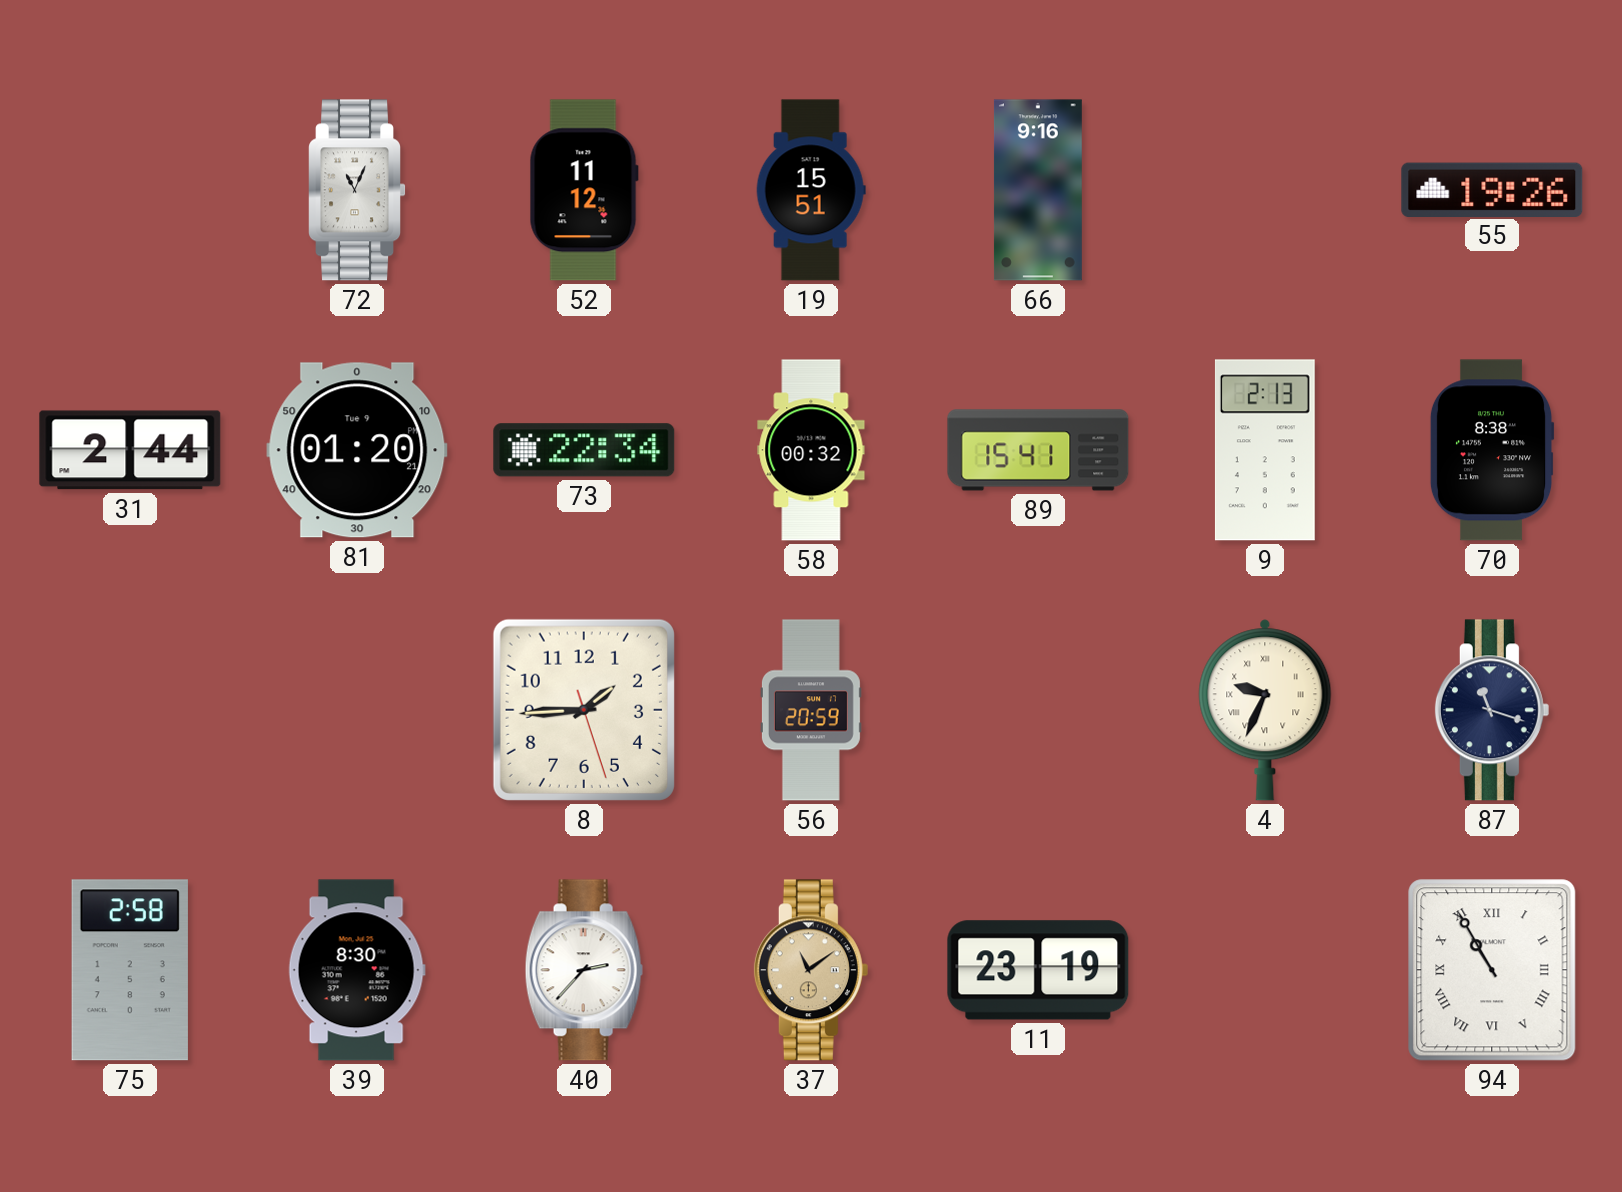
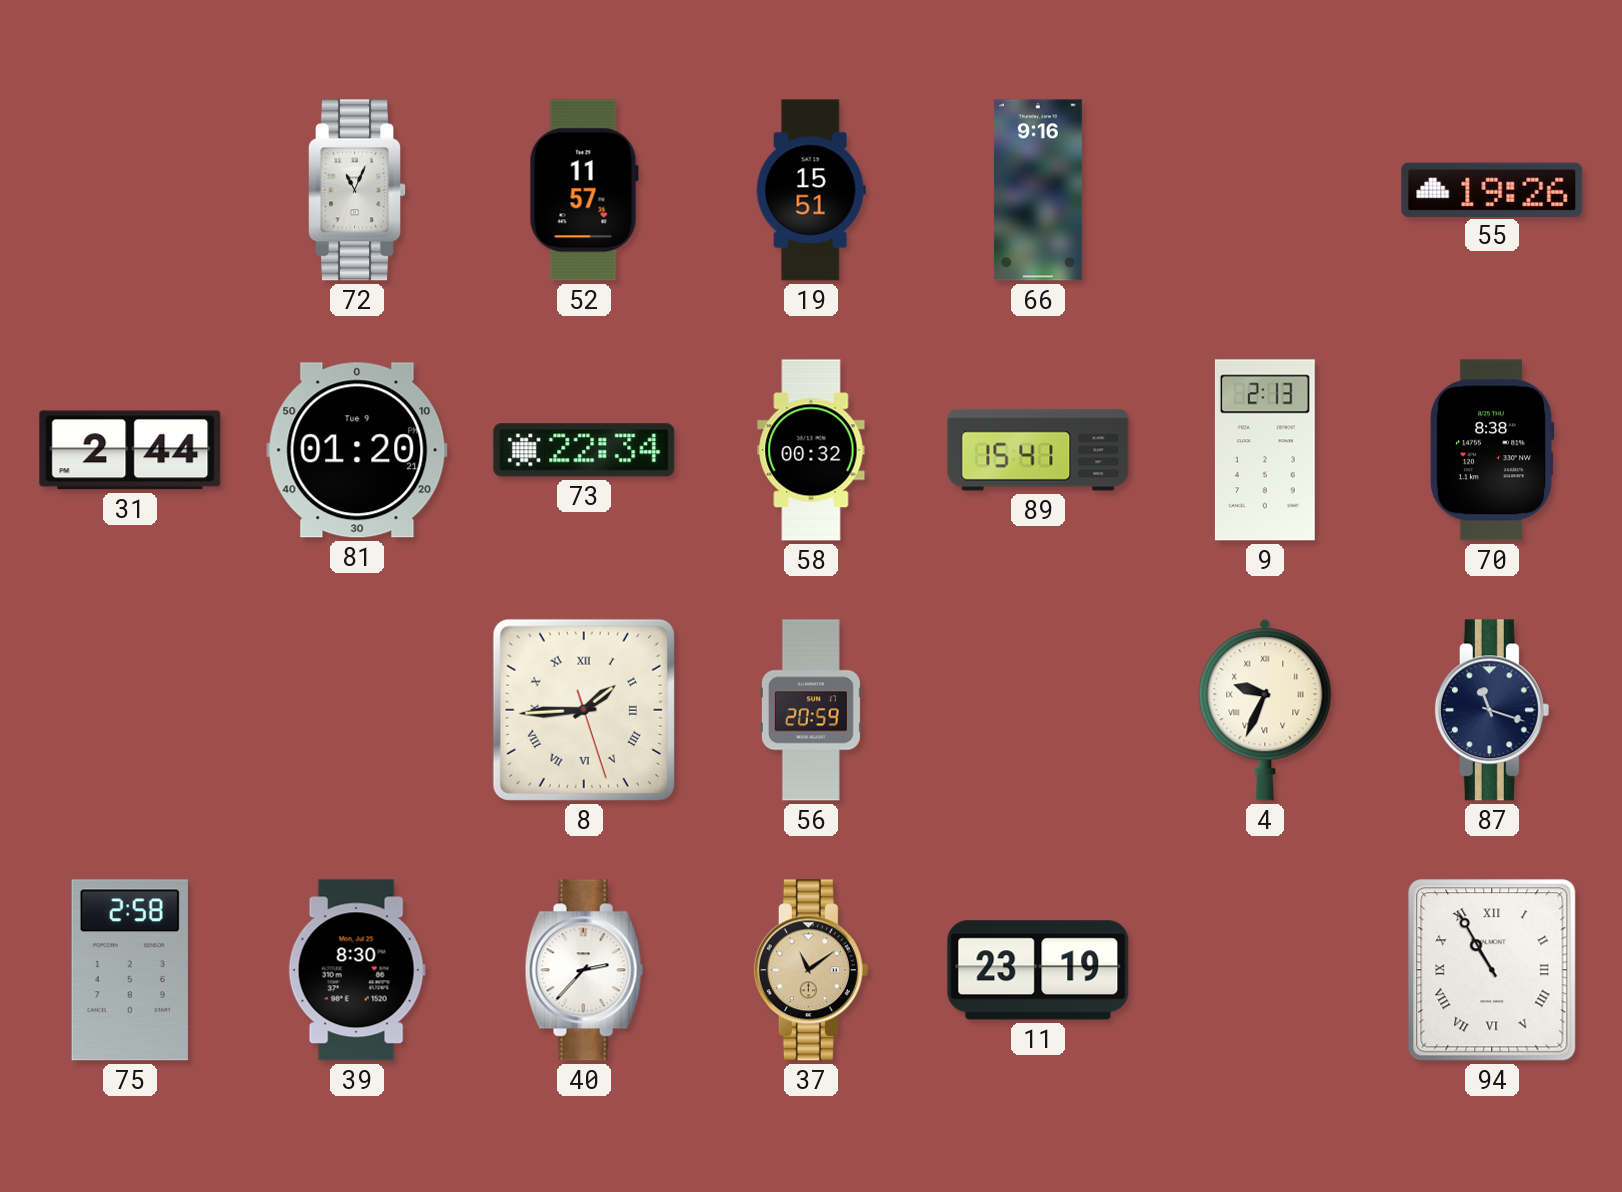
52: 11:12 -> 11:57
8 numerals: Arabic -> Roman
